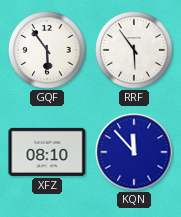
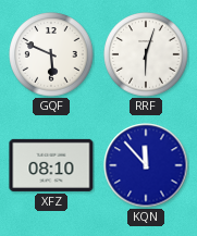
GQF: 5:54 -> 5:49
RRF: 5:54 -> 6:03
